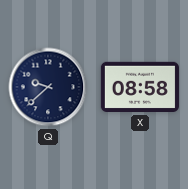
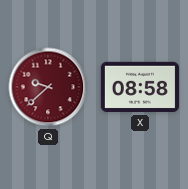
Q dial: navy -> burgundy
